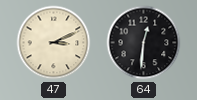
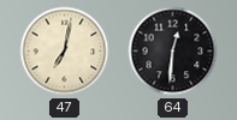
47: 3:11 -> 7:02
